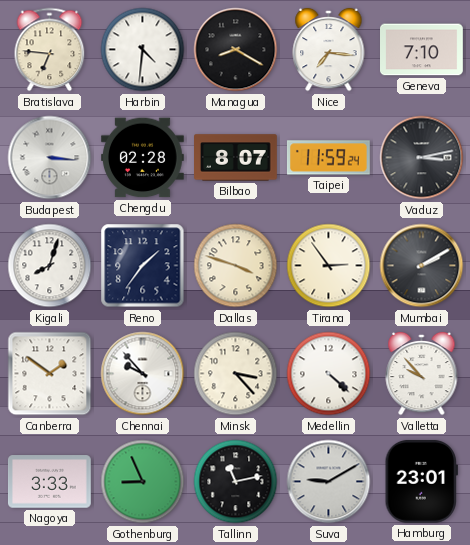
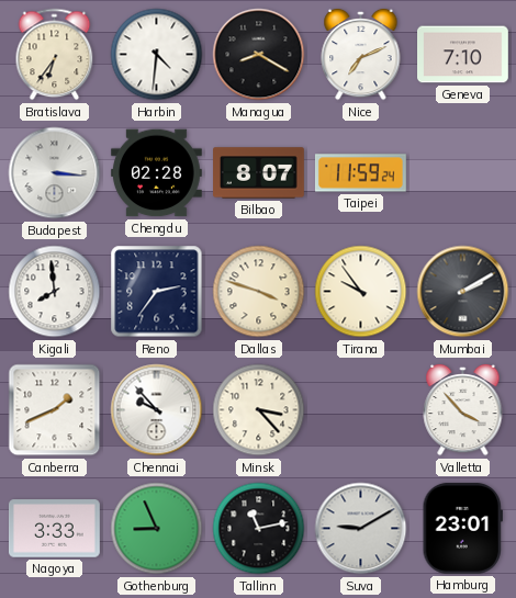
Bratislava: 6:46 -> 6:36
Nice: 7:16 -> 7:11
Vaduz: 3:13 -> none
Kigali: 8:03 -> 7:59
Reno: 1:36 -> 2:36
Tirana: 2:54 -> 9:54
Canberra: 1:51 -> 1:41
Medellin: 4:22 -> none
Valletta: 9:53 -> 3:53
